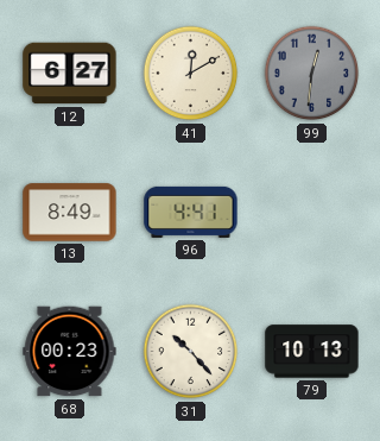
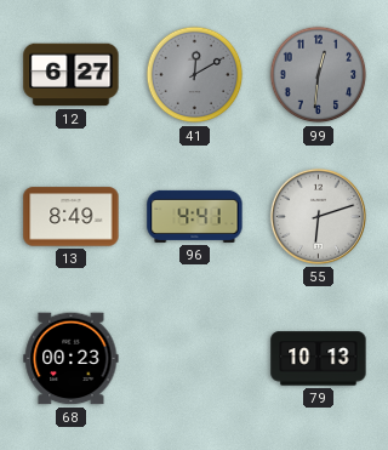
41 dial: cream -> grey
55: none -> 6:12
31: 10:23 -> none
